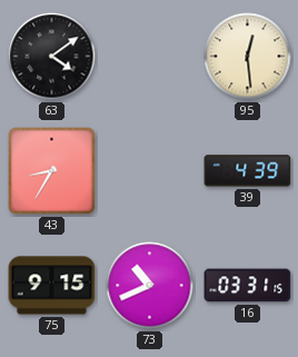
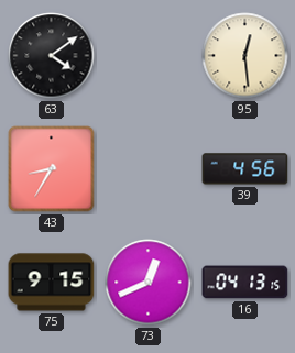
39: 4:39 -> 4:56
73: 10:41 -> 12:41
16: 03:31 -> 04:13
